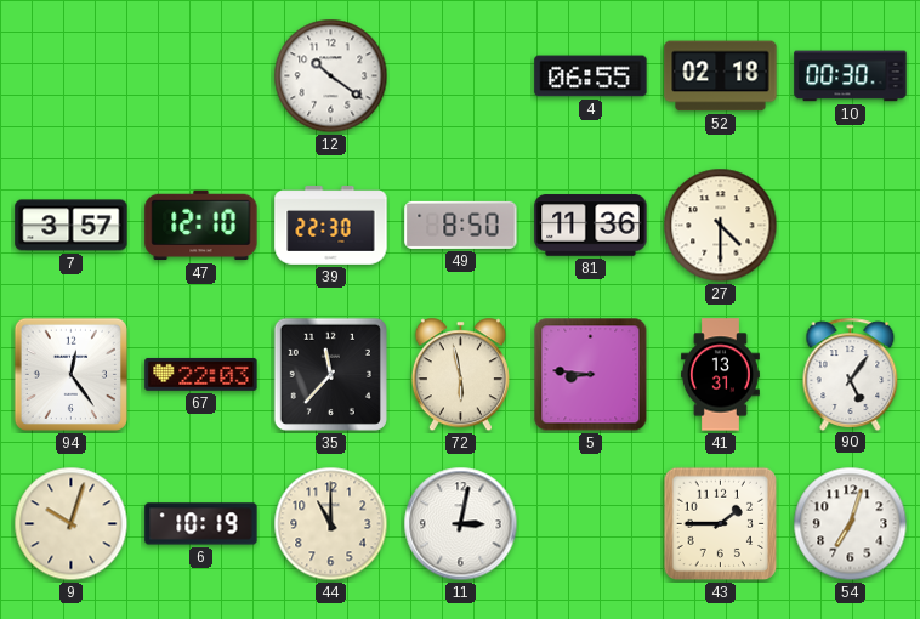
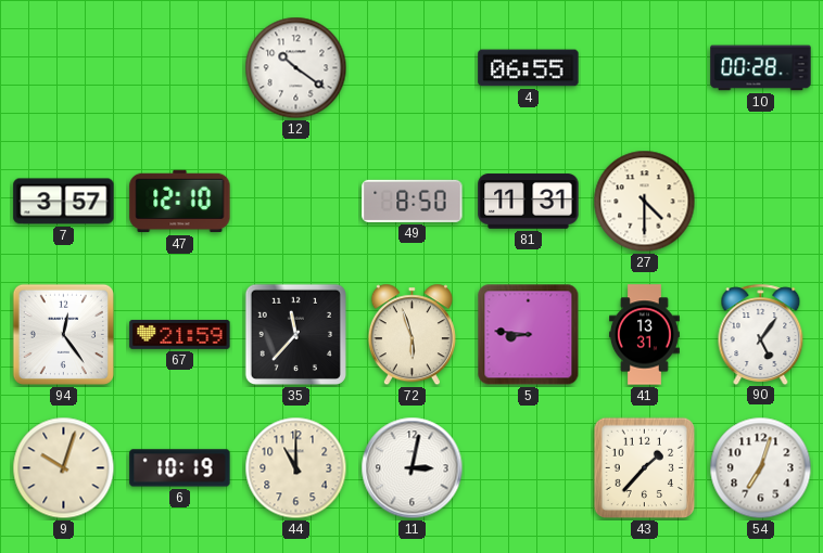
52: 02:18 -> none
10: 00:30 -> 00:28
39: 22:30 -> none
81: 11:36 -> 11:31
67: 22:03 -> 21:59
72: 5:58 -> 5:57
43: 1:45 -> 1:37
